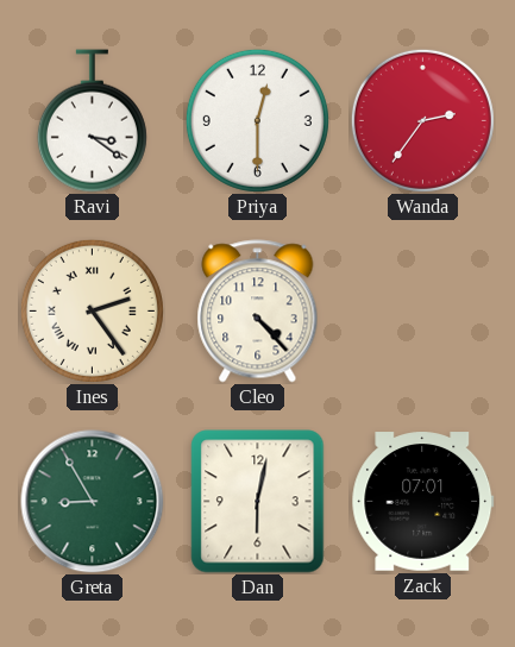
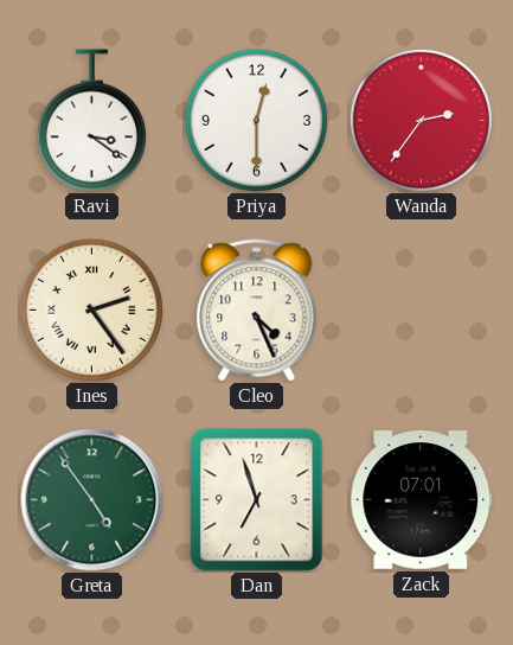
Cleo: 4:23 -> 4:26
Greta: 8:55 -> 4:54
Dan: 6:02 -> 6:57
